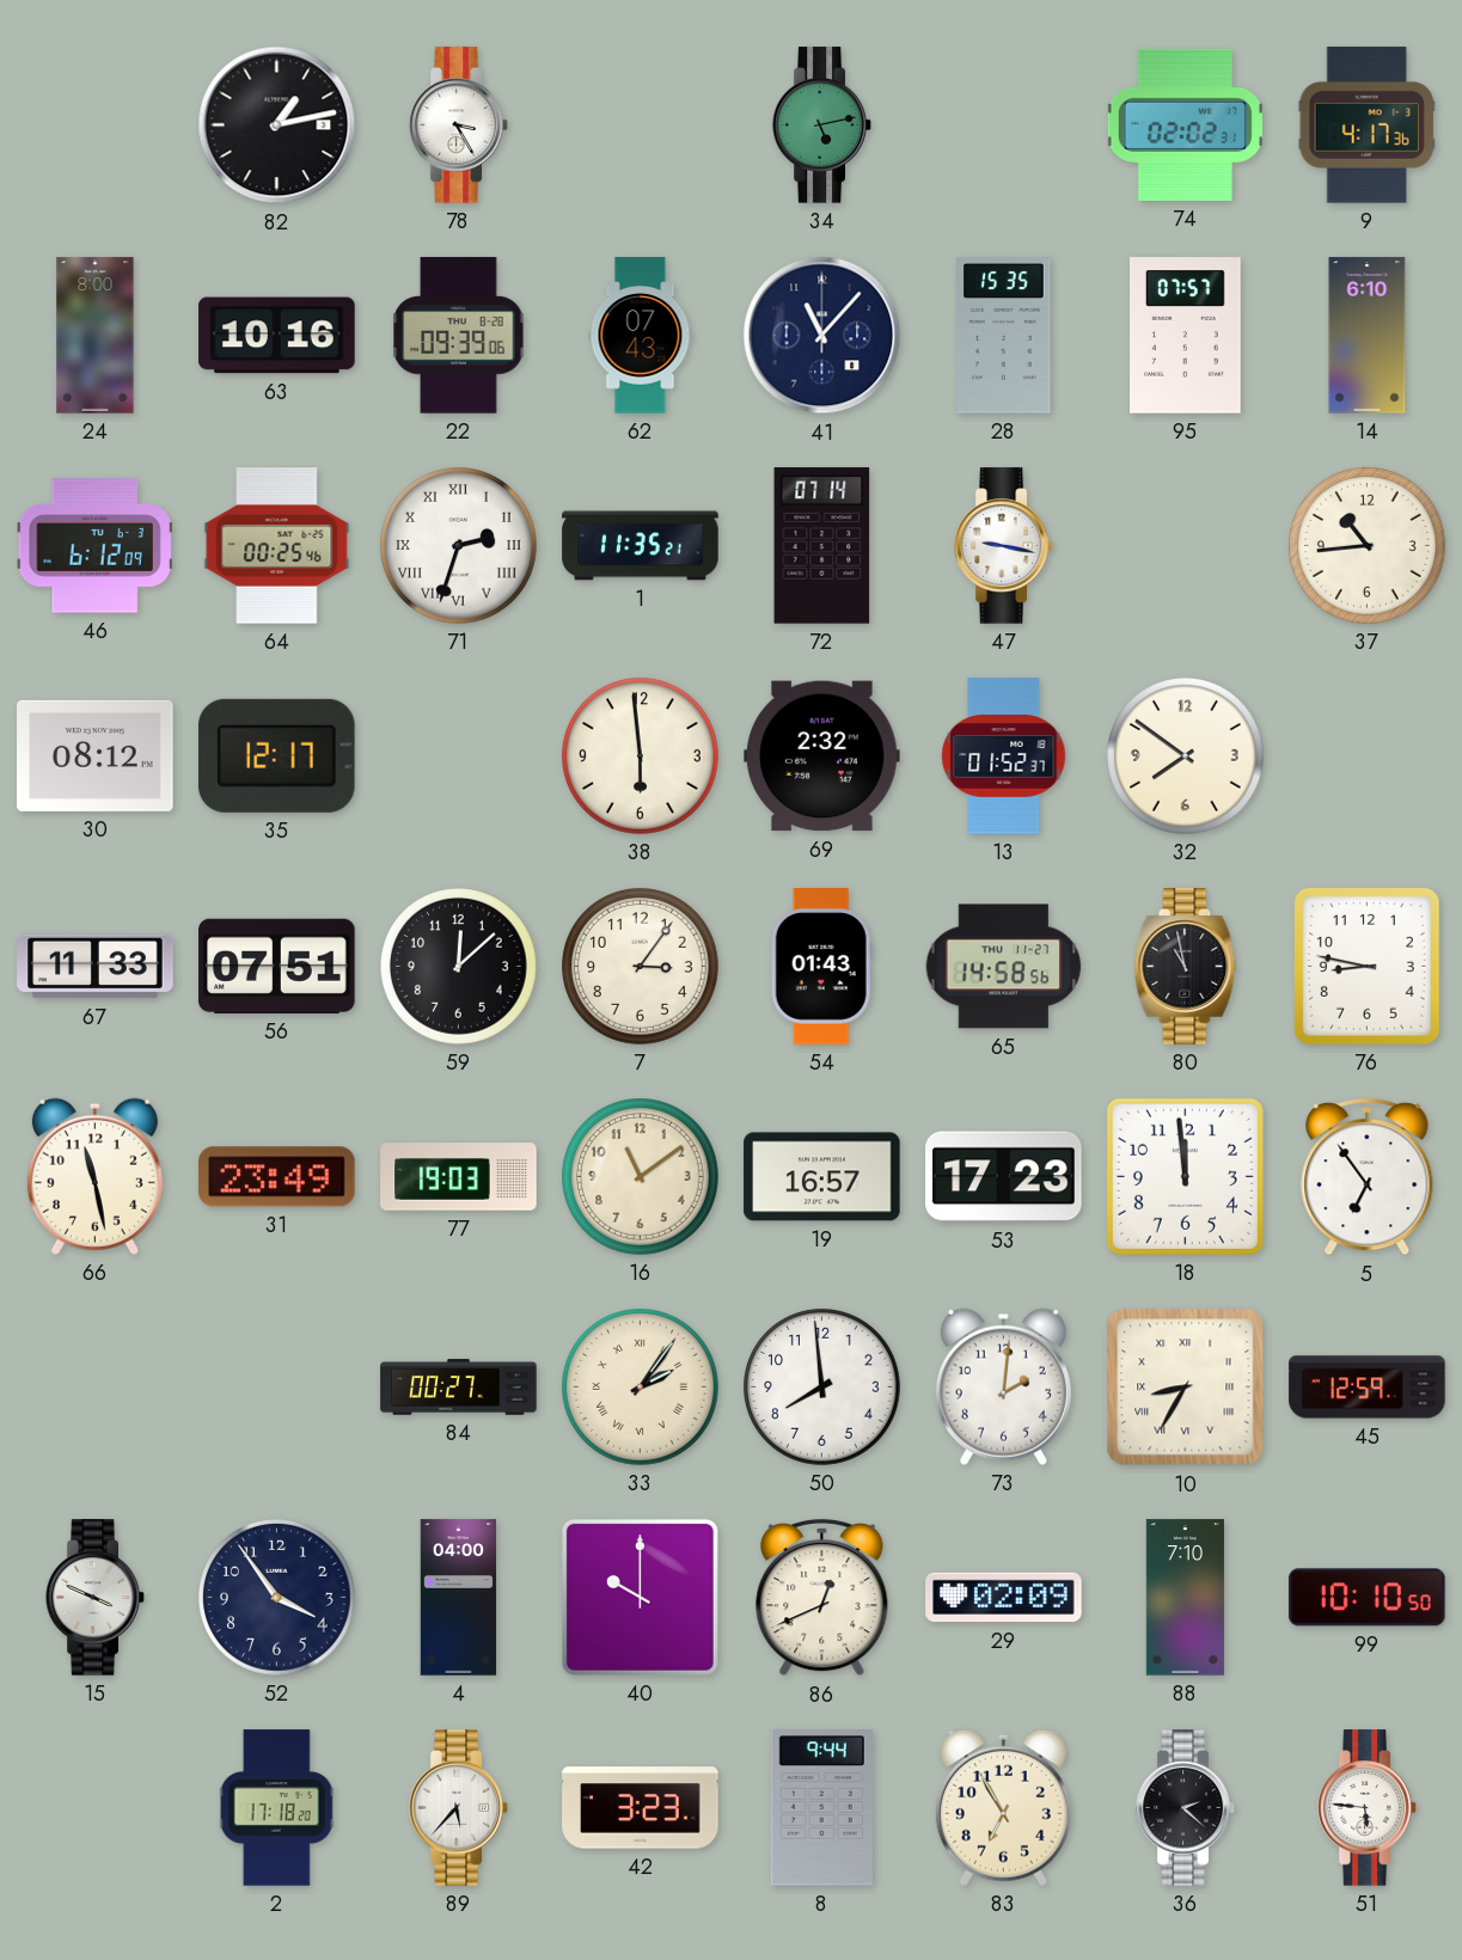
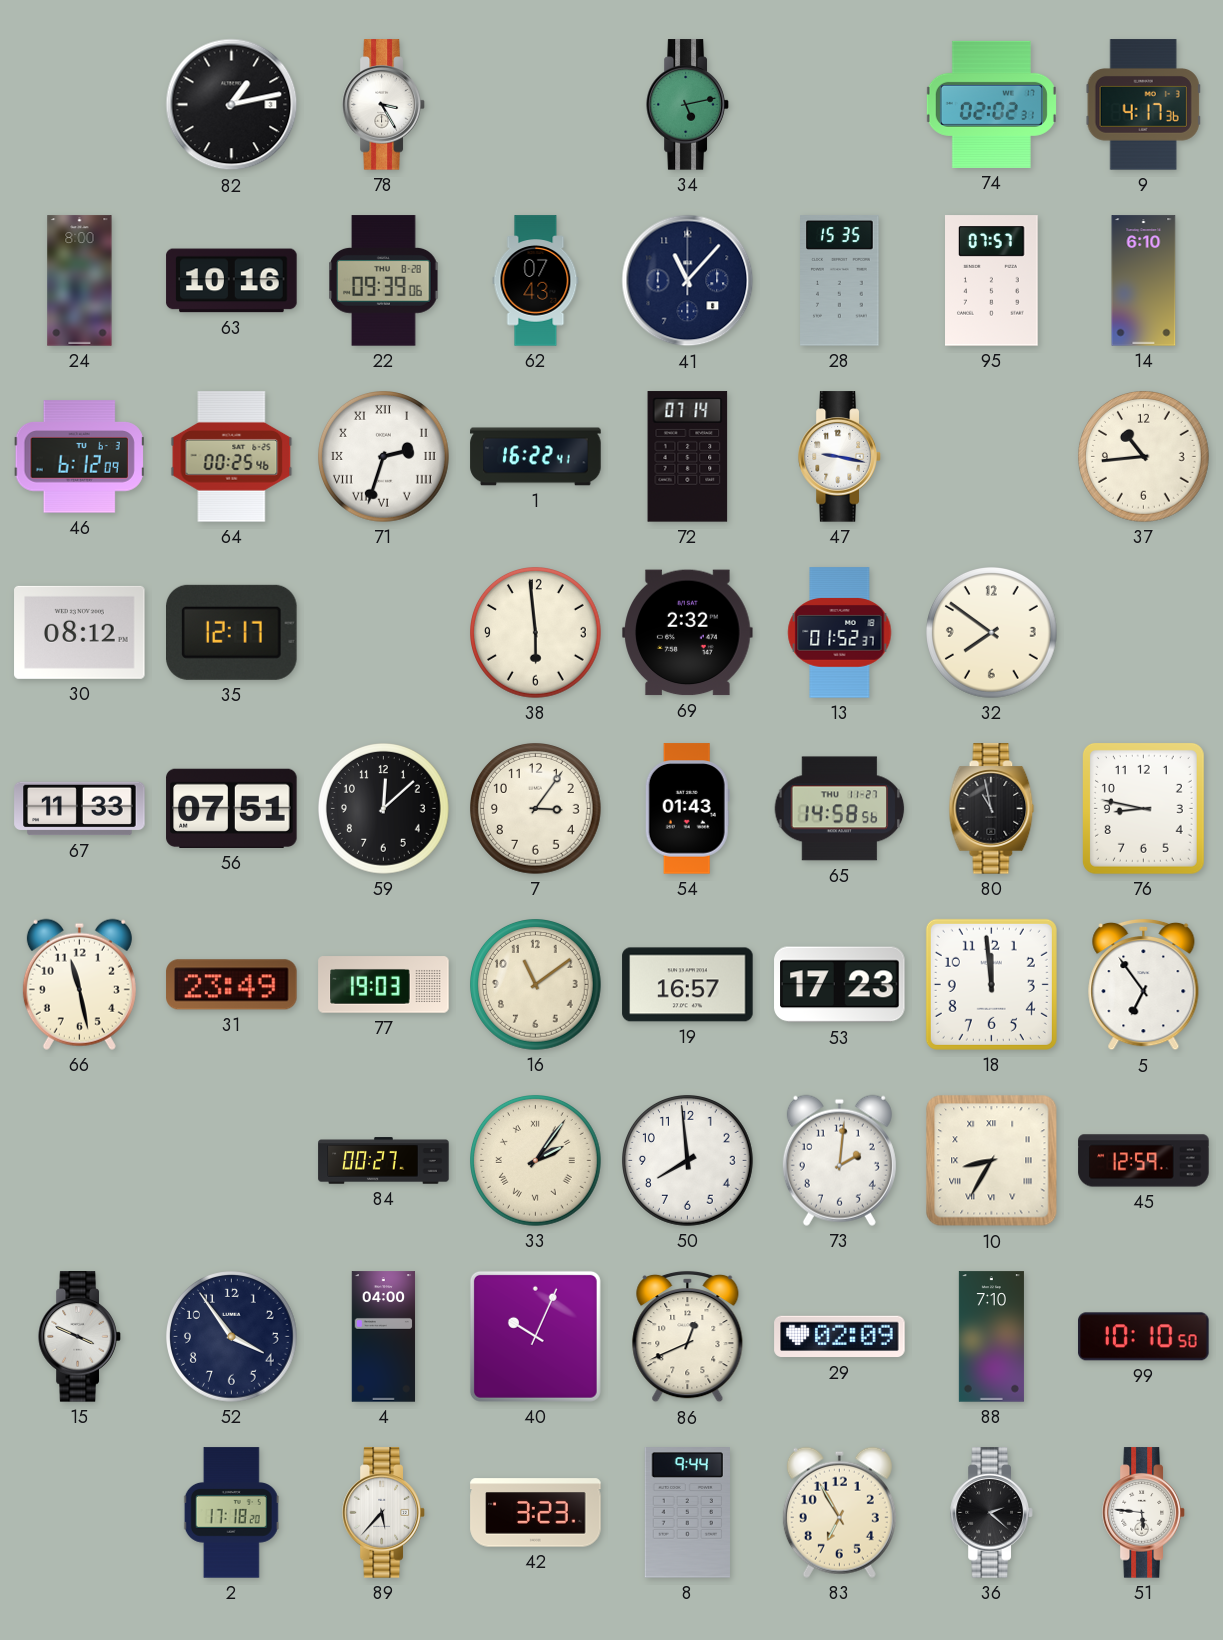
1: 11:35 -> 16:22
40: 10:00 -> 10:04
